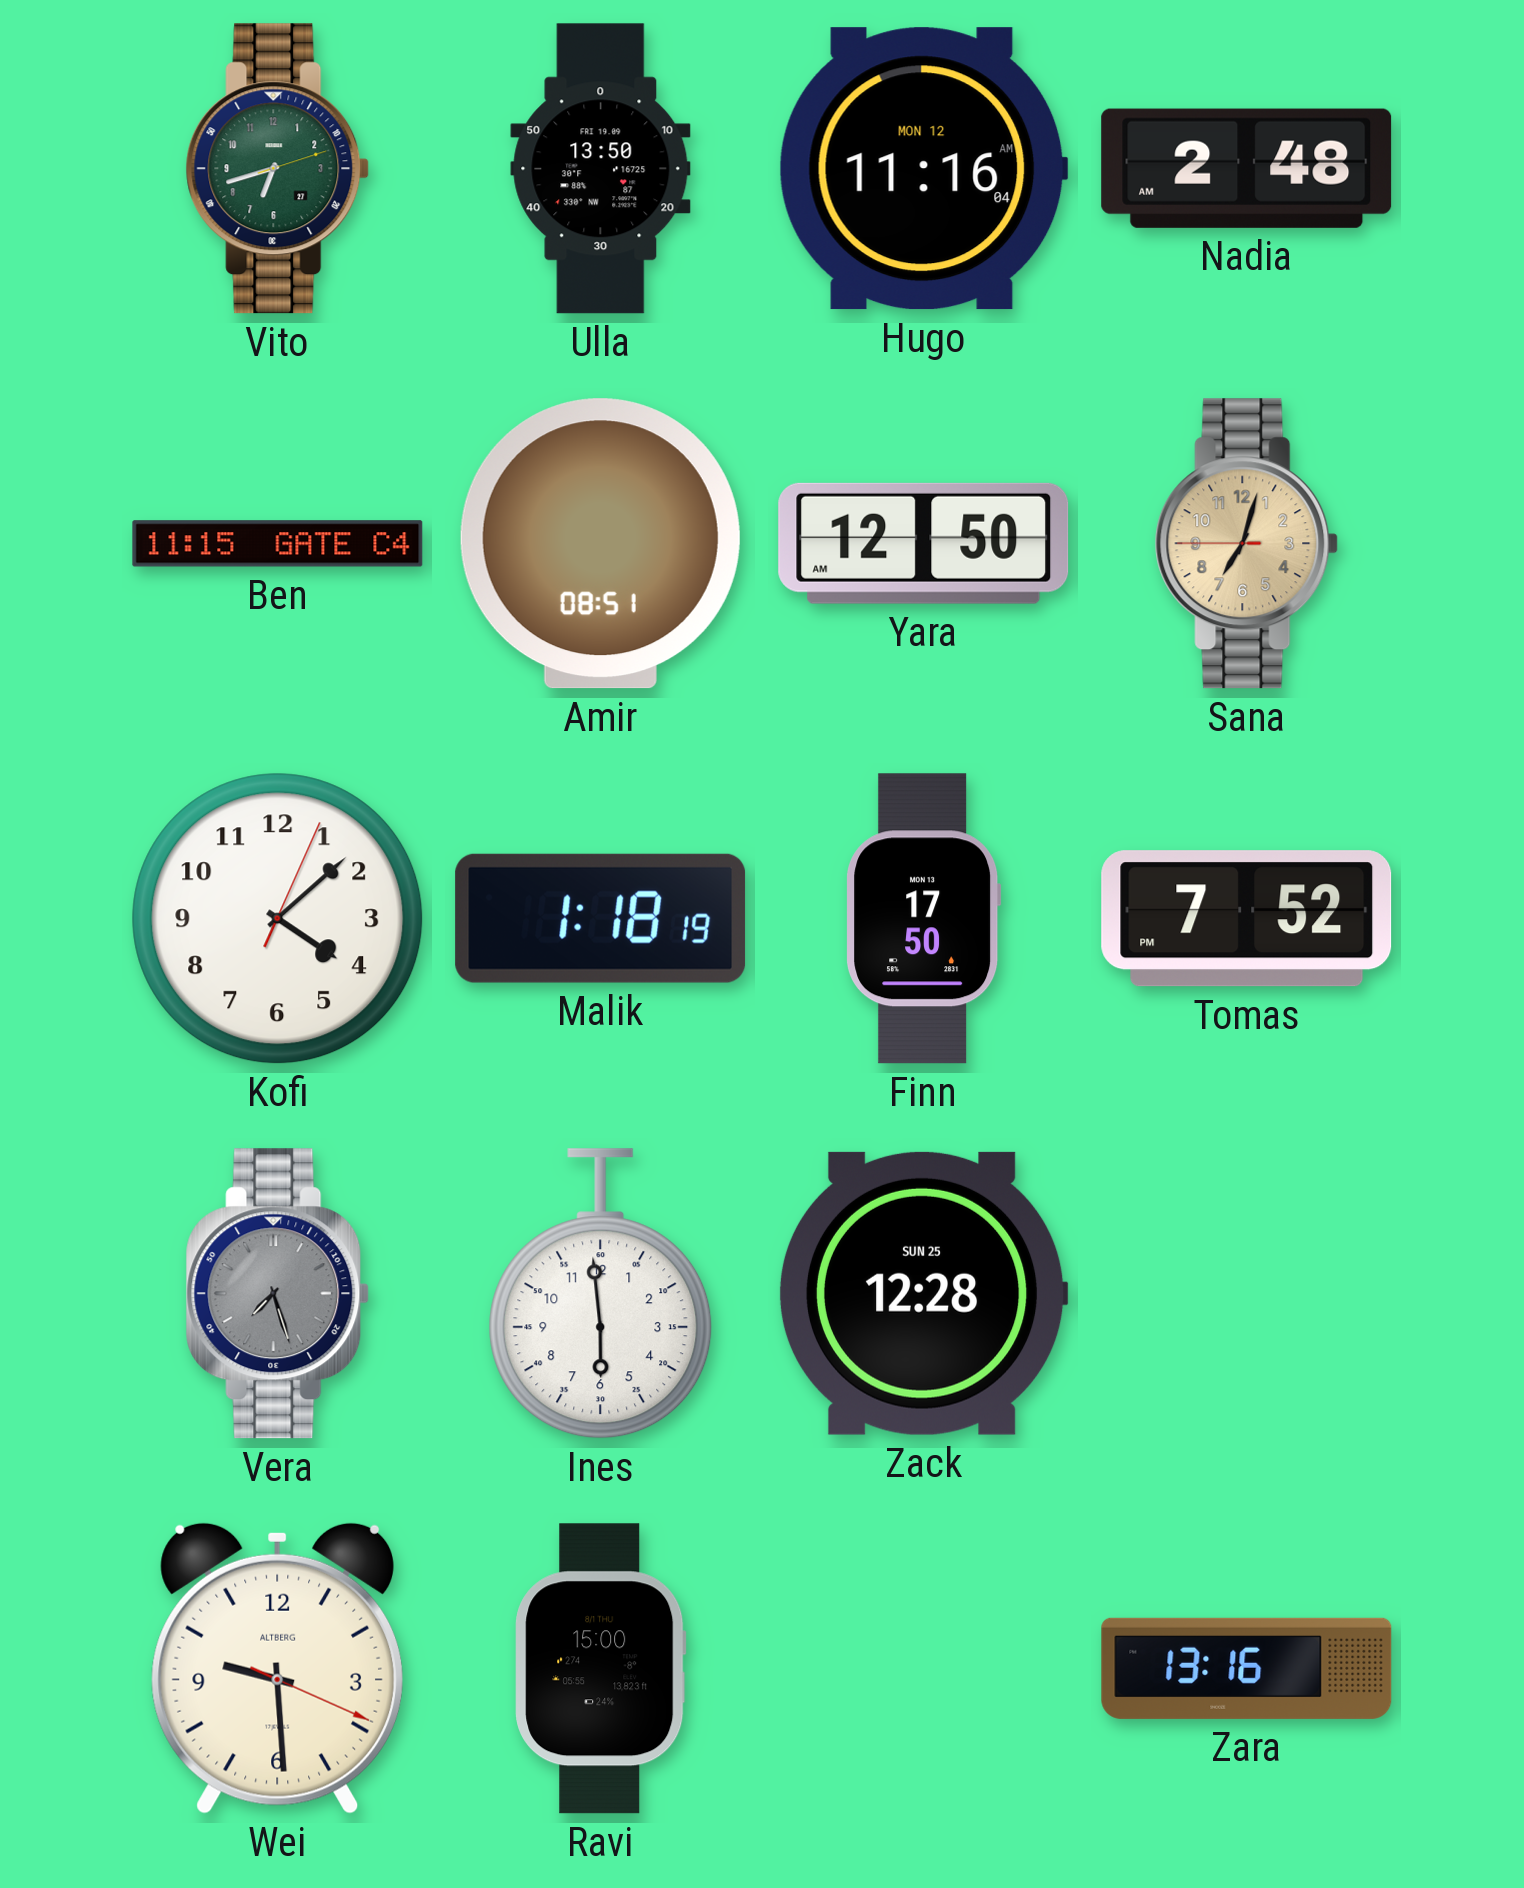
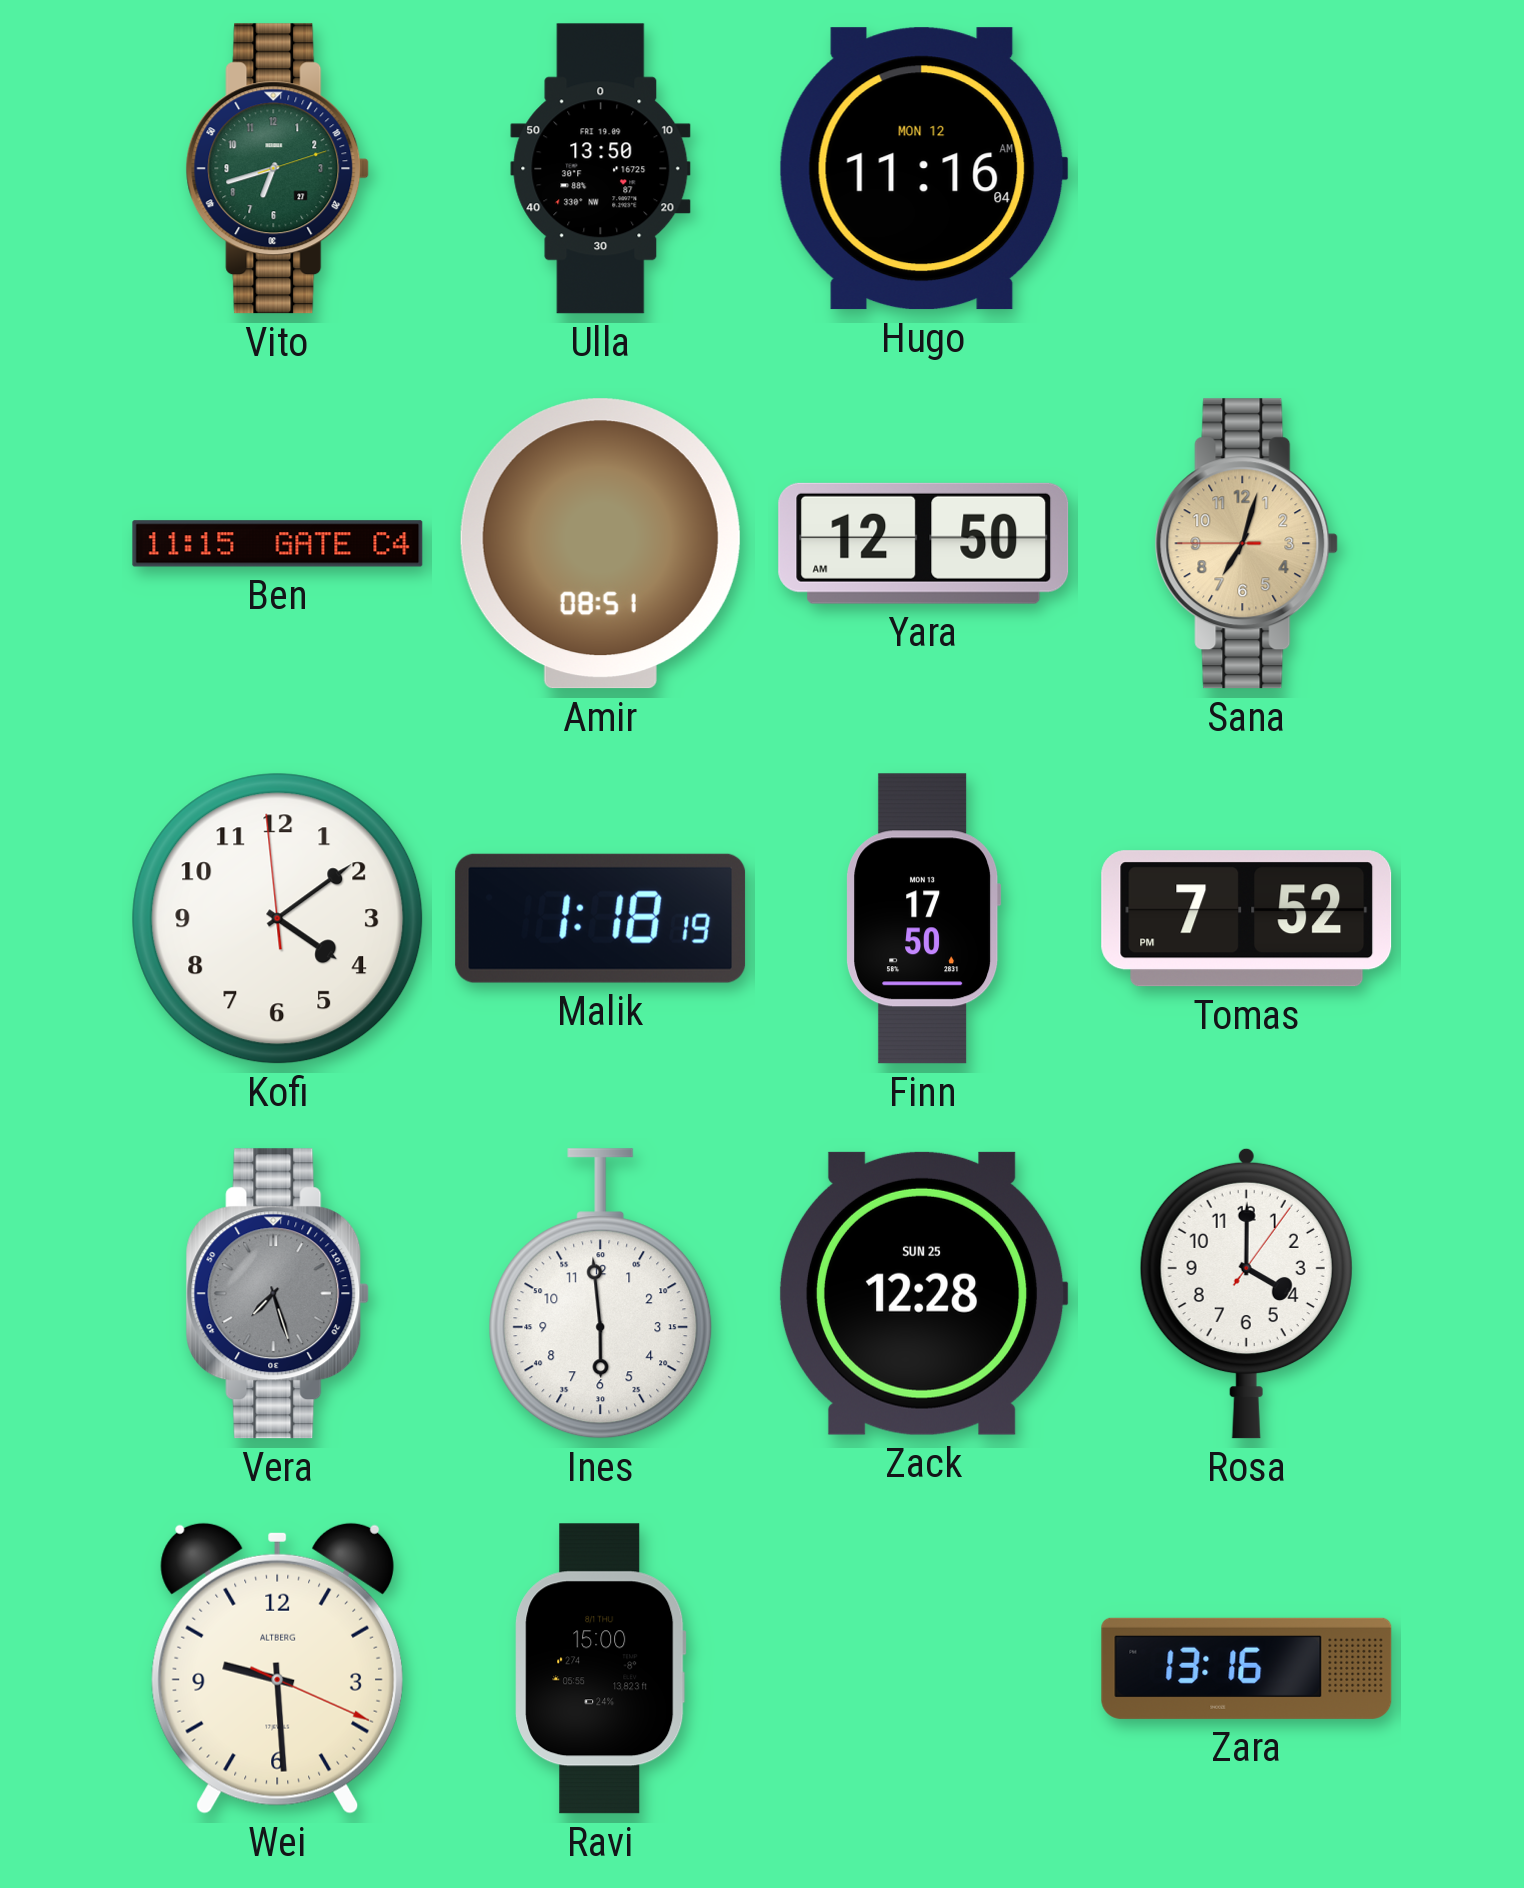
Nadia: 2:48 -> none
Kofi: 4:08:04 -> 4:08:59
Rosa: none -> 4:00
